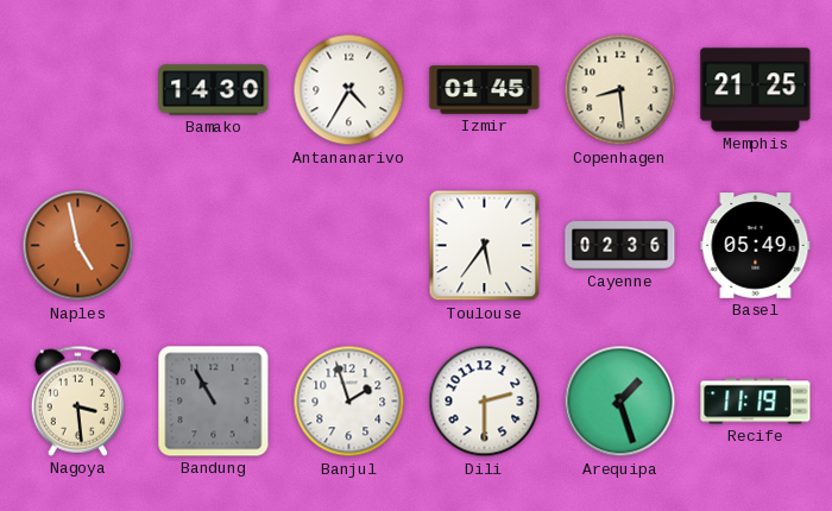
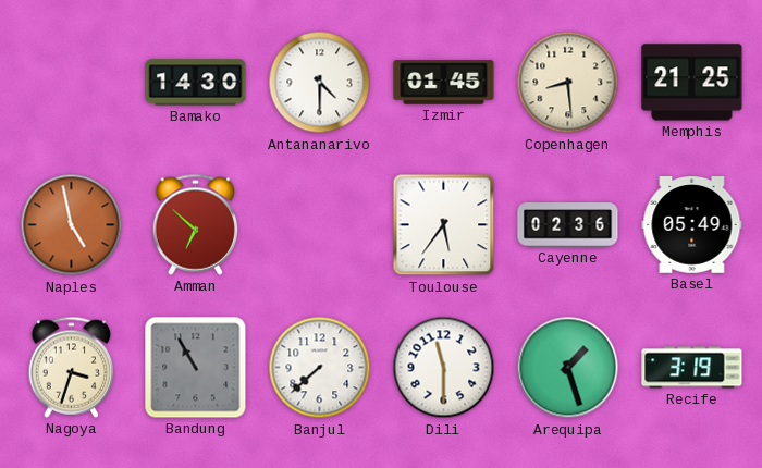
Antananarivo: 4:35 -> 4:30
Amman: none -> 6:52
Nagoya: 3:29 -> 3:33
Banjul: 1:57 -> 7:38
Dili: 2:30 -> 11:30
Recife: 11:19 -> 3:19
